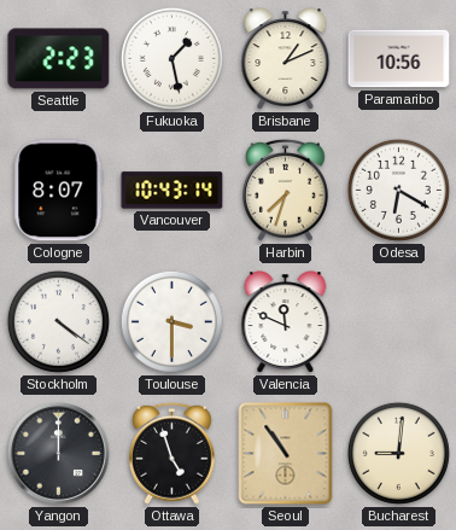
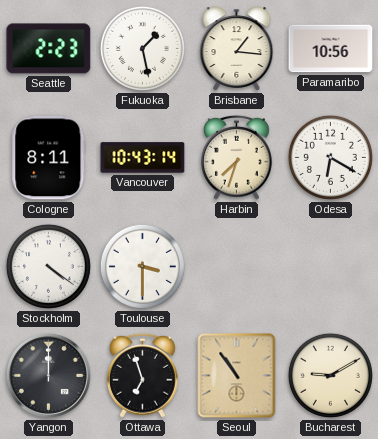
Brisbane: 1:11 -> 1:16
Cologne: 8:07 -> 8:11
Valencia: 11:49 -> none
Ottawa: 4:57 -> 6:57
Bucharest: 9:01 -> 9:10
